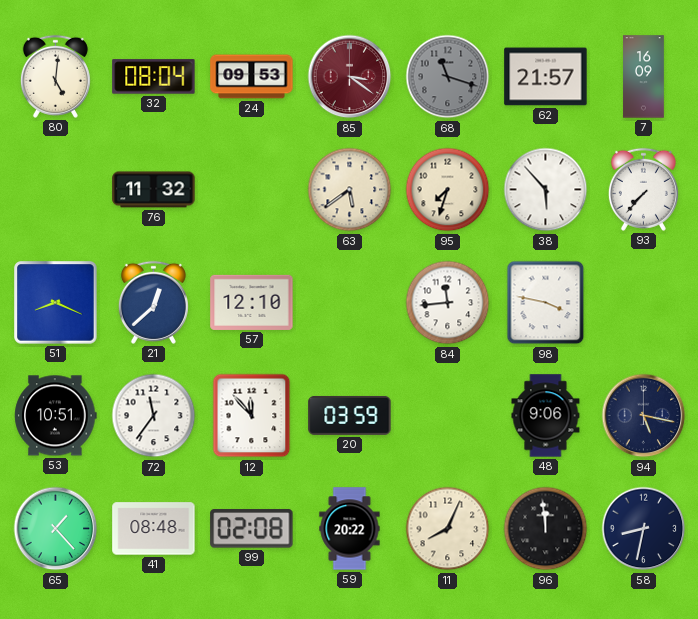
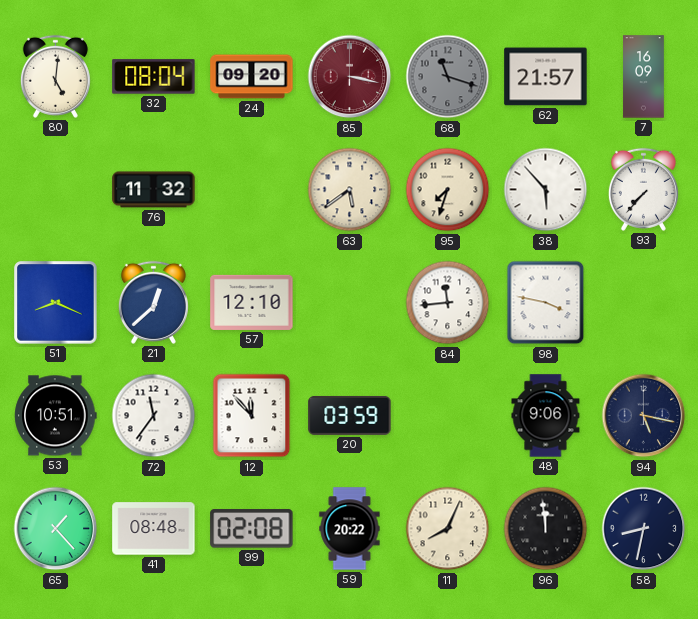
24: 09:53 -> 09:20
85: 3:21 -> 3:17
